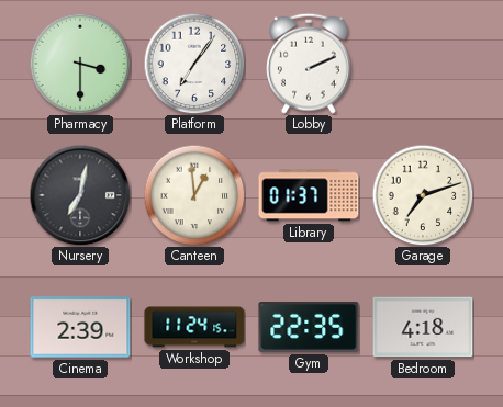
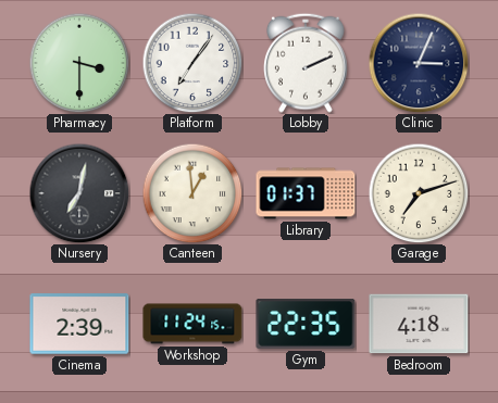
Clinic: none -> 3:04
